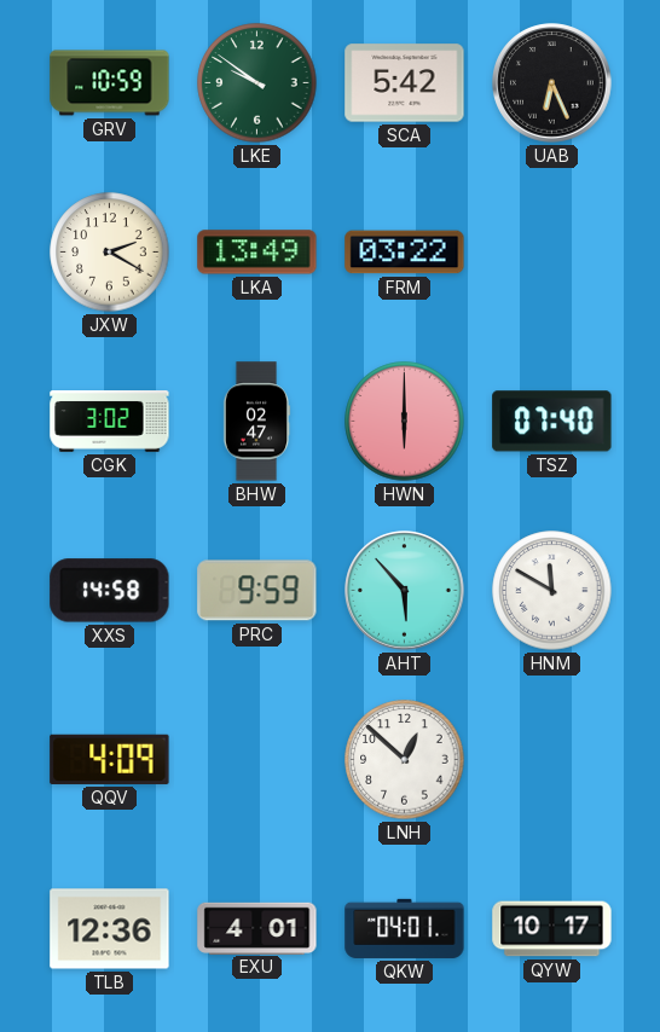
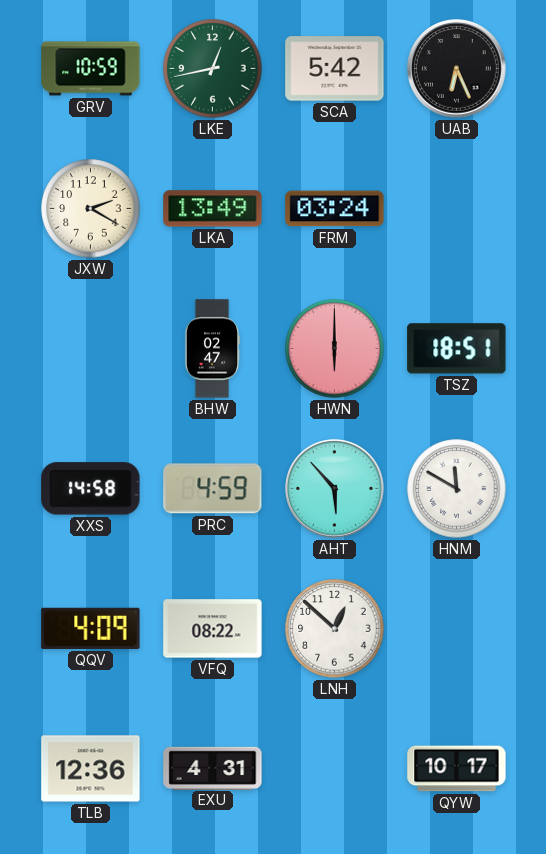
LKE: 9:51 -> 12:43
FRM: 03:22 -> 03:24
CGK: 3:02 -> none
TSZ: 07:40 -> 18:51
PRC: 9:59 -> 4:59
VFQ: none -> 08:22
EXU: 4:01 -> 4:31
QKW: 04:01 -> none
